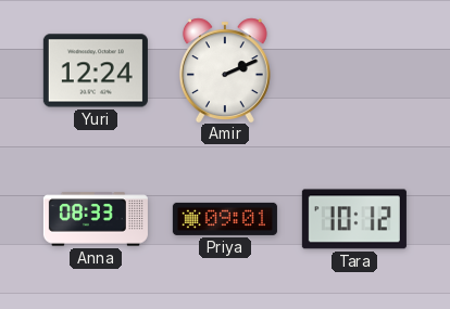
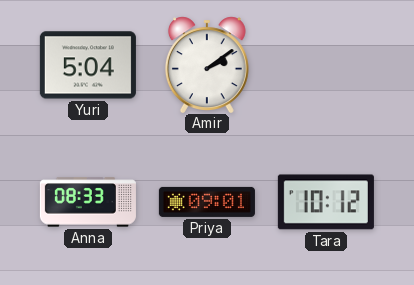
Yuri: 12:24 -> 5:04
Amir: 2:11 -> 2:09
